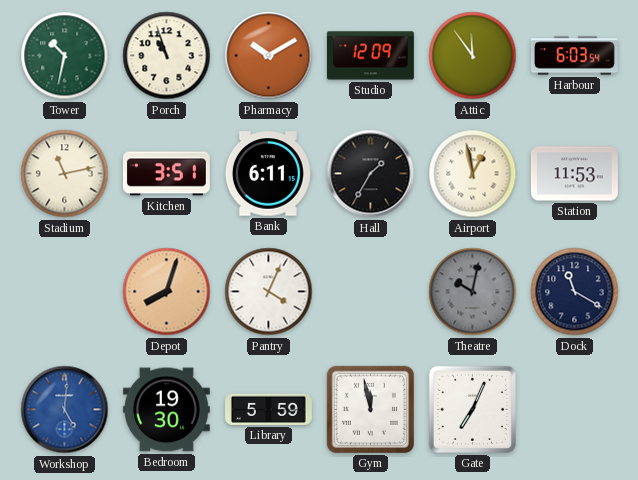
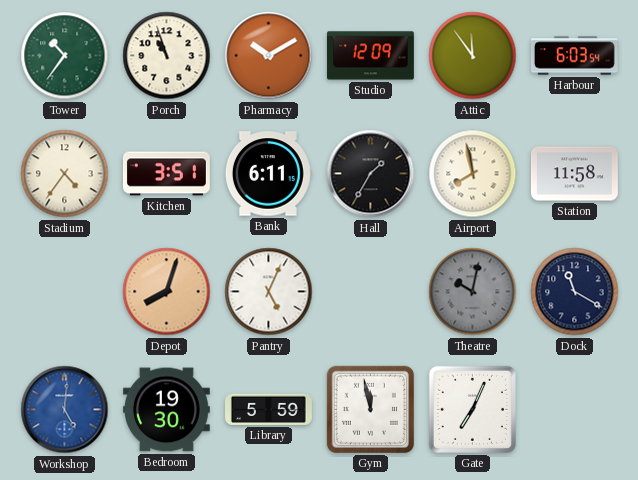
Tower: 10:32 -> 10:36
Stadium: 11:13 -> 4:36
Airport: 12:58 -> 7:58
Station: 11:53 -> 11:58
Pantry: 4:04 -> 5:04
